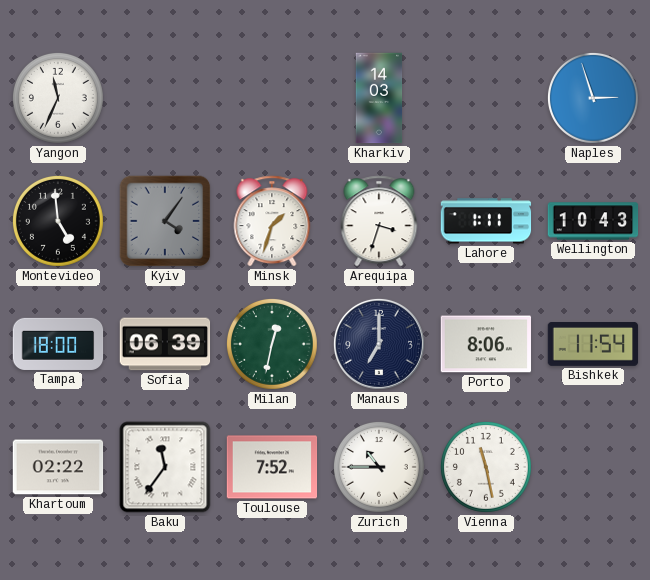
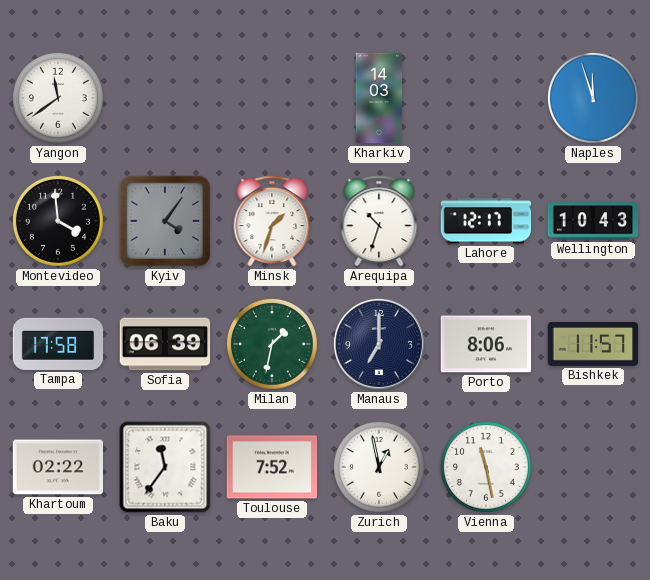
Yangon: 11:34 -> 11:39
Naples: 2:57 -> 11:57
Montevideo: 4:59 -> 3:59
Arequipa: 3:33 -> 10:33
Lahore: 1:11 -> 12:17
Tampa: 18:00 -> 17:58
Milan: 12:32 -> 1:32
Bishkek: 11:54 -> 11:57
Zurich: 10:45 -> 12:58
